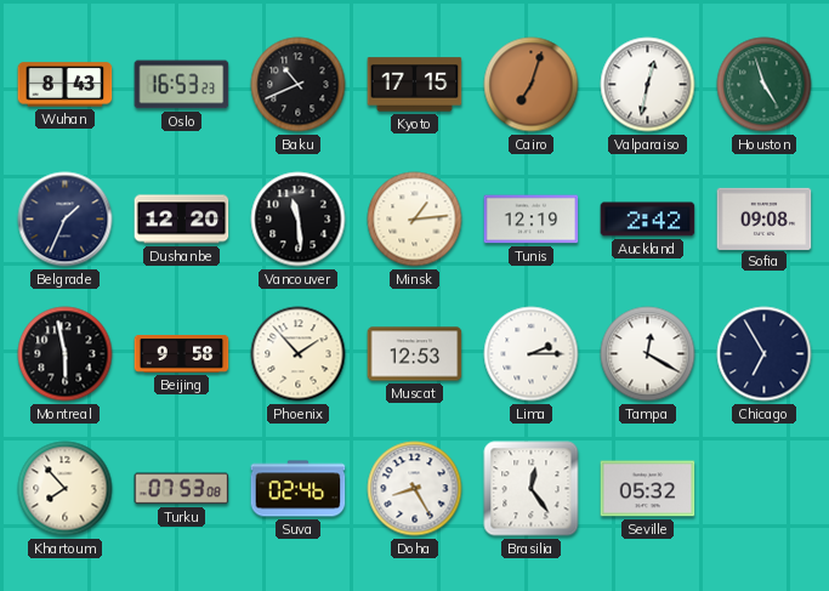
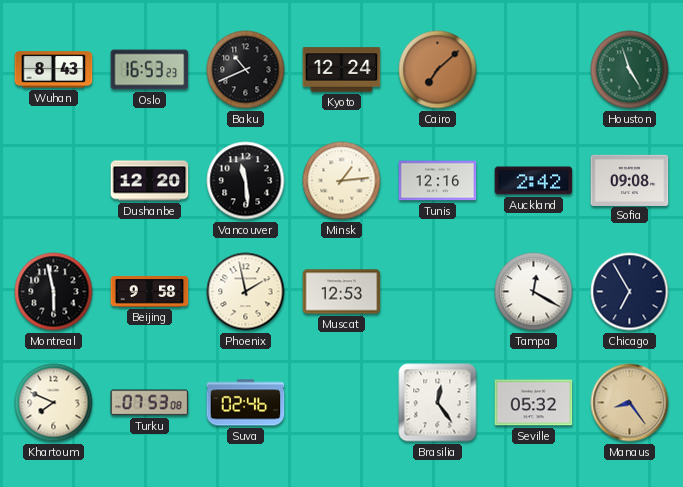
Kyoto: 17:15 -> 12:24
Cairo: 7:03 -> 7:08
Valparaiso: 12:32 -> none
Belgrade: 1:34 -> none
Tunis: 12:19 -> 12:16
Phoenix: 1:53 -> 1:58
Lima: 2:15 -> none
Khartoum: 7:53 -> 7:49
Doha: 8:25 -> none
Manaus: none -> 8:24
